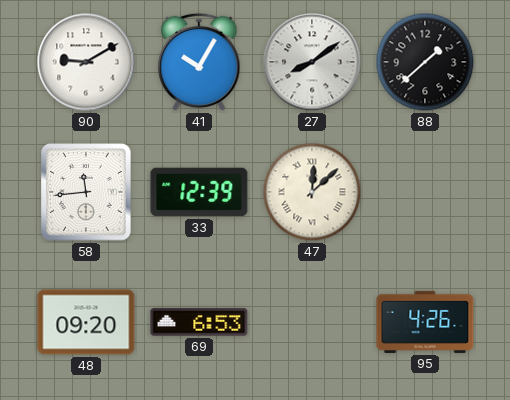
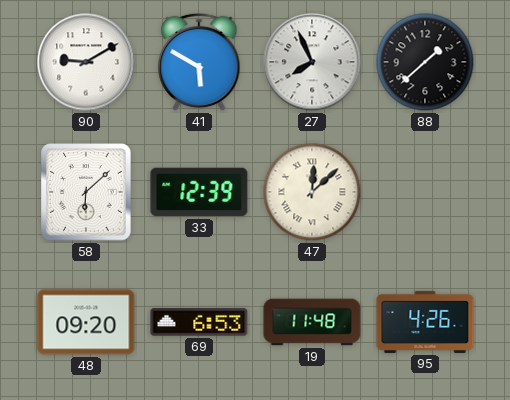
41: 10:05 -> 5:50
27: 8:09 -> 7:56
58: 11:44 -> 6:08
19: none -> 11:48
